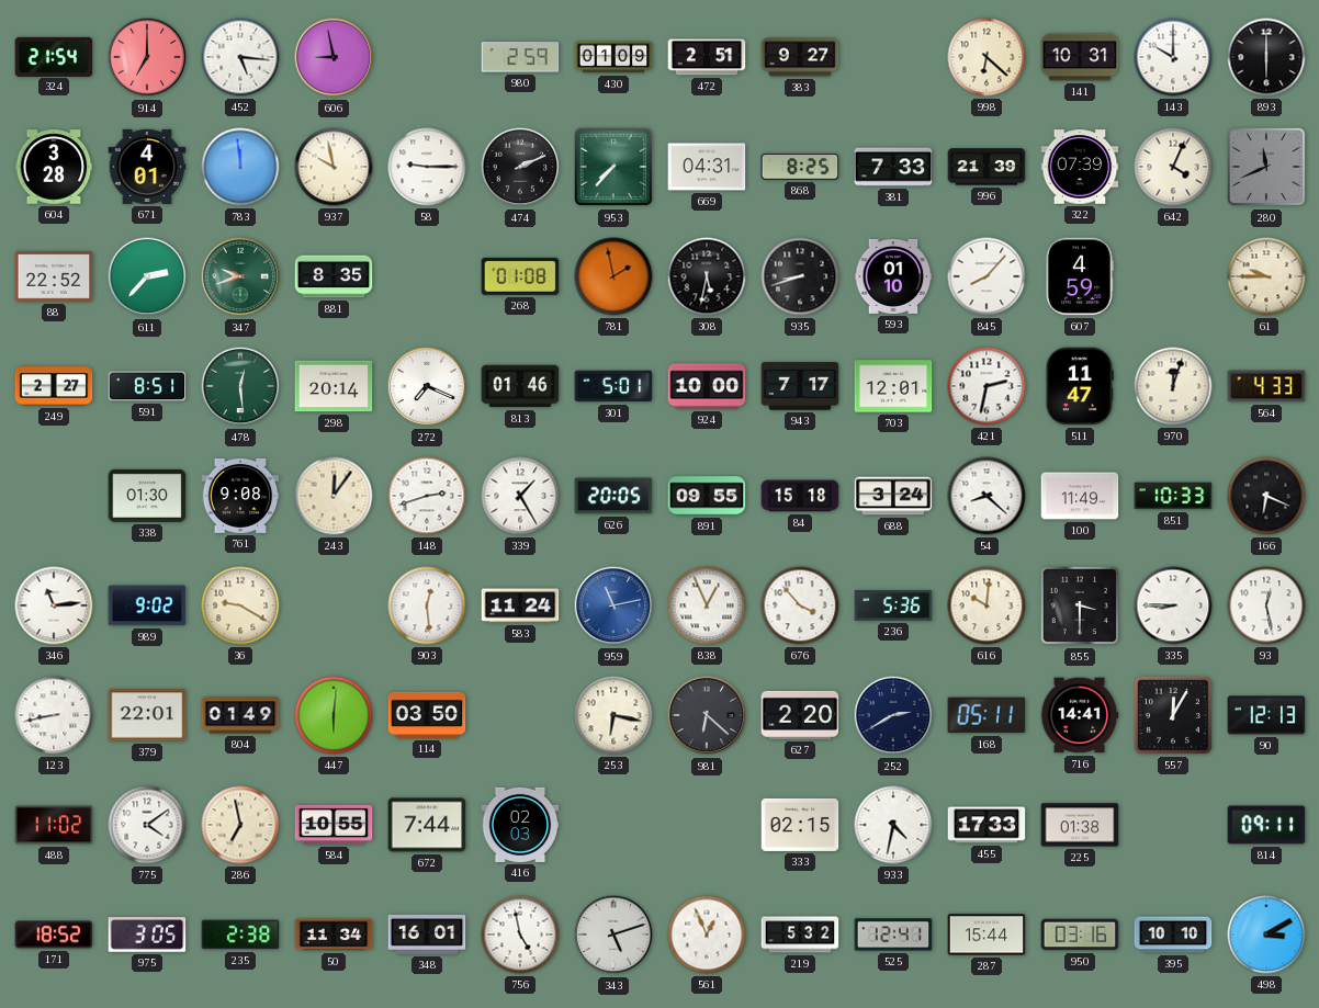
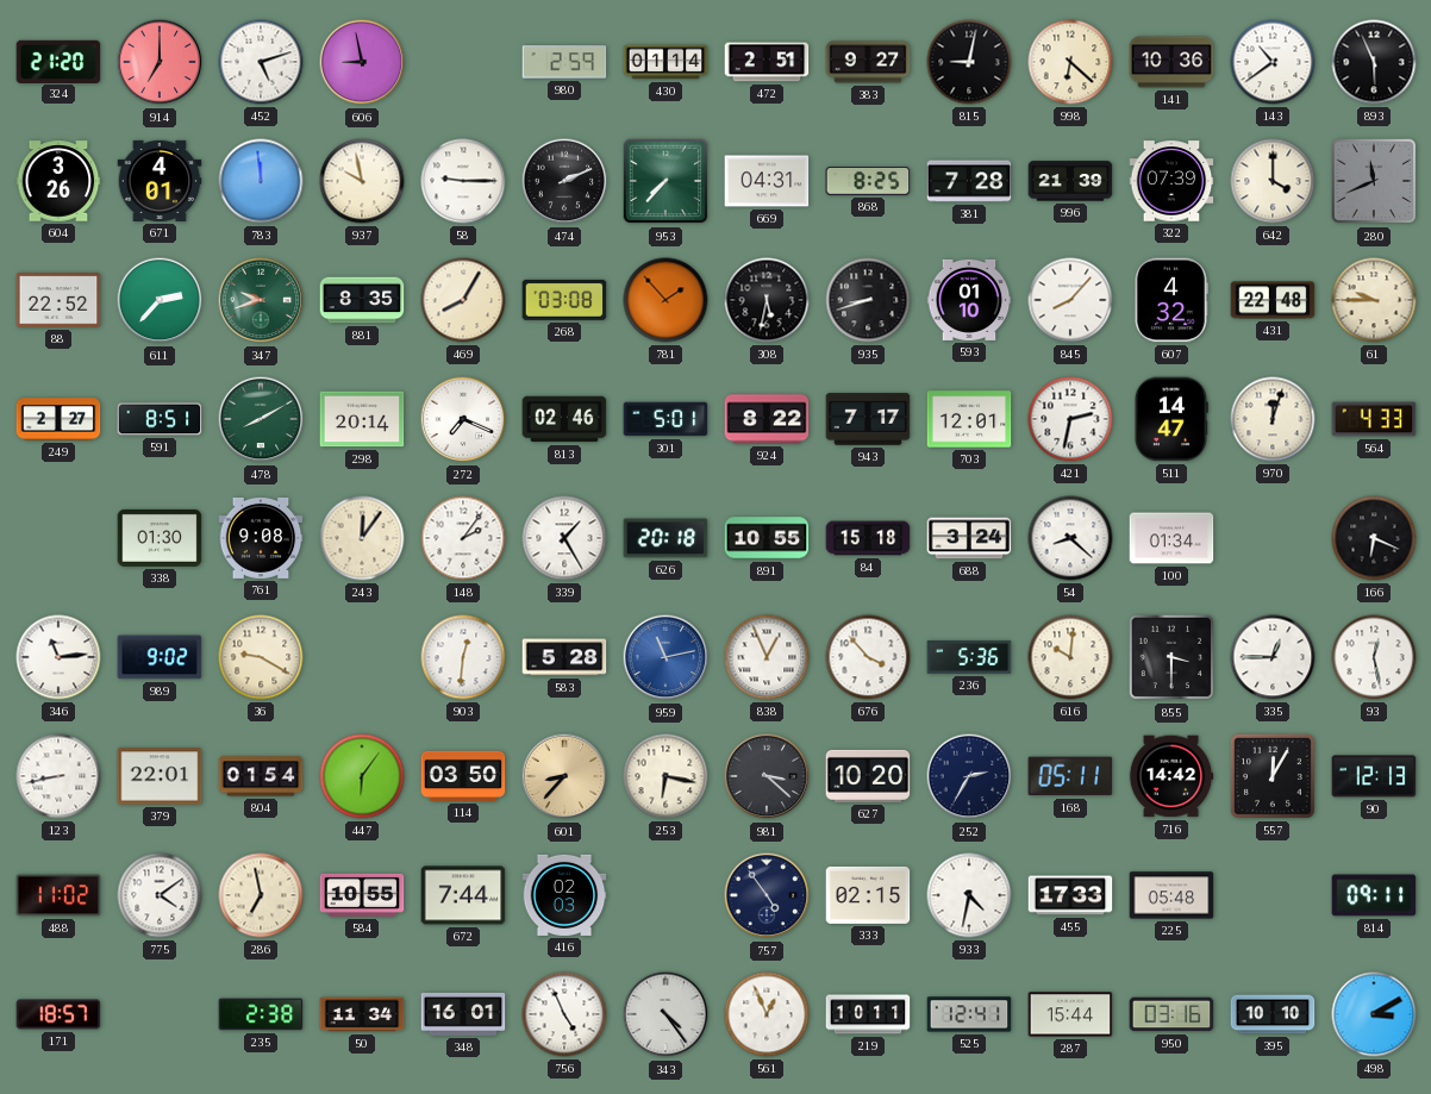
324: 21:54 -> 21:20
452: 5:16 -> 5:12
430: 01:09 -> 01:14
815: none -> 9:02
141: 10:31 -> 10:36
143: 10:00 -> 10:39
893: 6:00 -> 5:56
604: 3:28 -> 3:26
381: 7:33 -> 7:28
642: 4:04 -> 4:00
469: none -> 8:05
268: 01:08 -> 03:08
781: 1:58 -> 1:53
607: 4:59 -> 4:32
431: none -> 22:48
478: 12:29 -> 8:10
813: 01:46 -> 02:46
924: 10:00 -> 8:22
511: 11:47 -> 14:47
148: 2:42 -> 2:06
626: 20:05 -> 20:18
891: 09:55 -> 10:55
100: 11:49 -> 01:34
851: 10:33 -> none
903: 12:29 -> 12:31
583: 11:24 -> 5:28
335: 8:45 -> 12:45
804: 01:49 -> 01:54
447: 6:01 -> 6:06
601: none -> 8:37
981: 6:22 -> 3:22
627: 2:20 -> 10:20
252: 2:40 -> 2:35
716: 14:41 -> 14:42
757: none -> 4:54
225: 01:38 -> 05:48
171: 18:52 -> 18:57
975: 3:05 -> none
756: 4:58 -> 4:56
343: 5:12 -> 4:24
219: 5:32 -> 10:11
